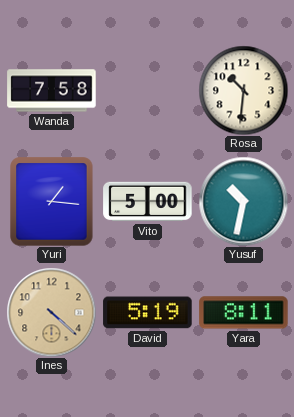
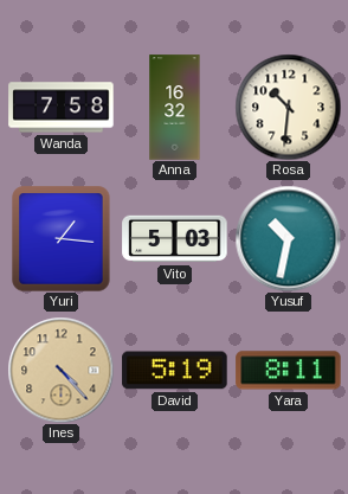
Anna: none -> 16:32
Vito: 5:00 -> 5:03
Ines: 4:22 -> 4:23
